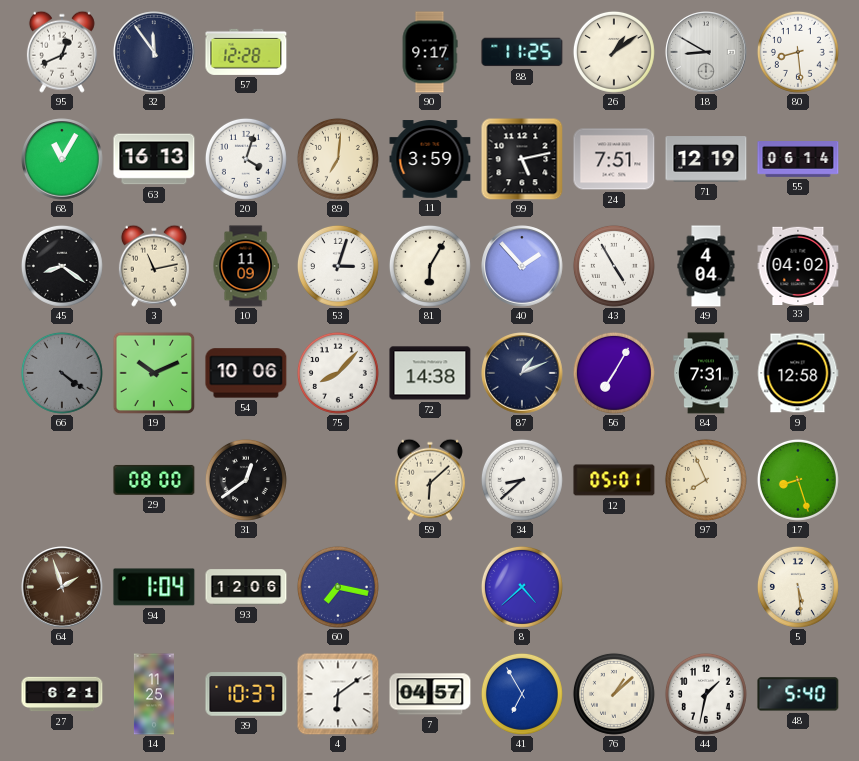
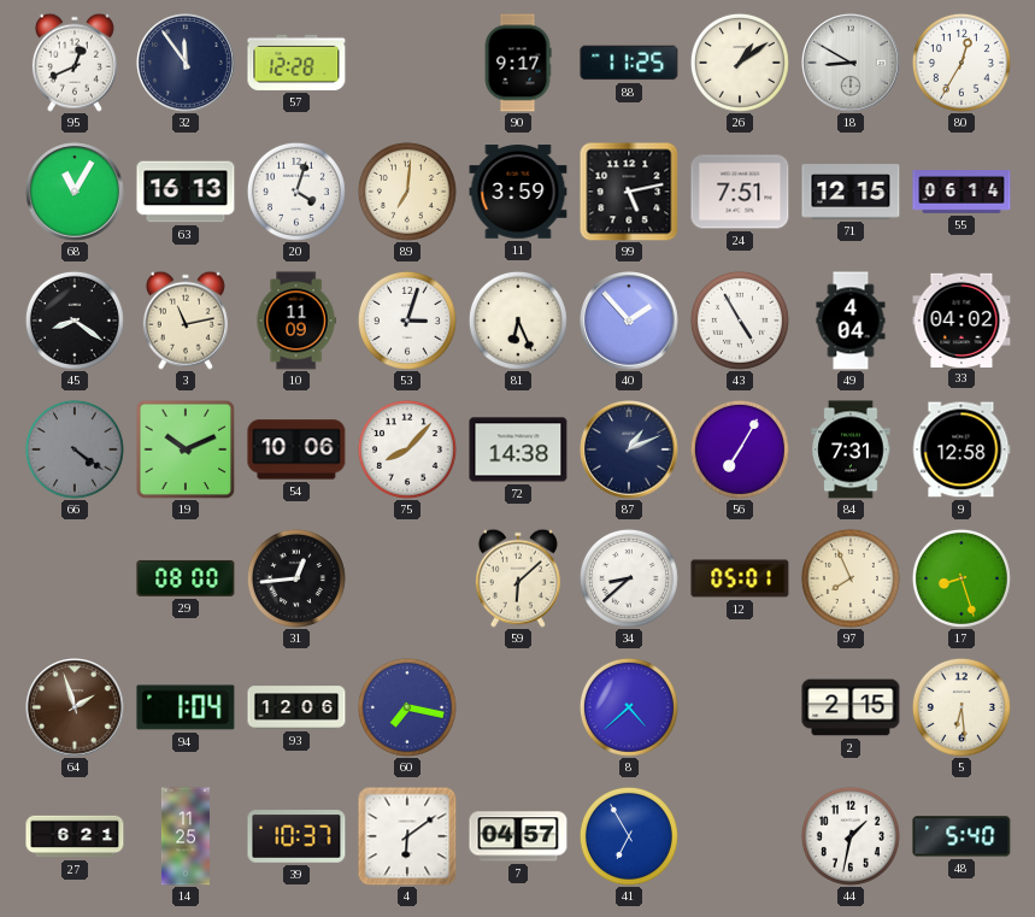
80: 8:29 -> 12:35
71: 12:19 -> 12:15
81: 6:05 -> 6:26
31: 12:39 -> 12:44
2: none -> 2:15
5: 5:29 -> 6:29
76: 1:08 -> none
